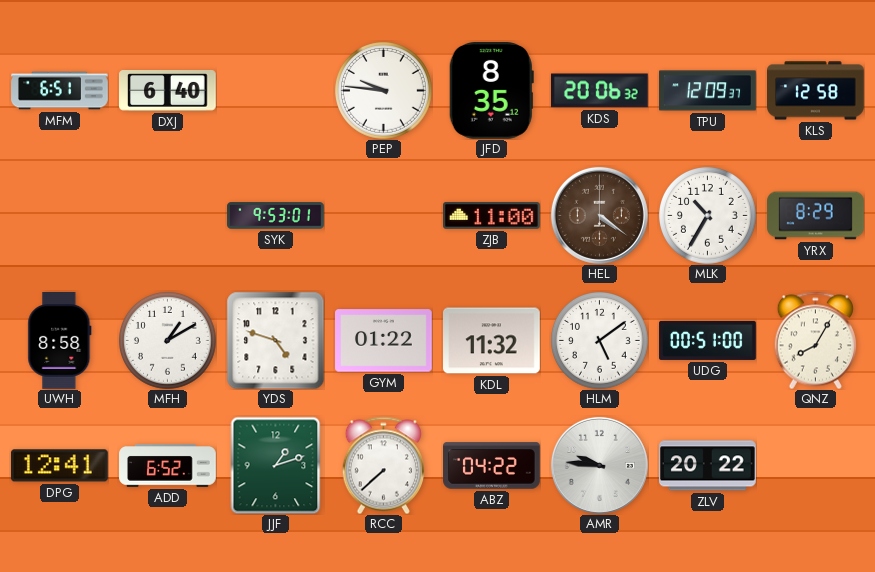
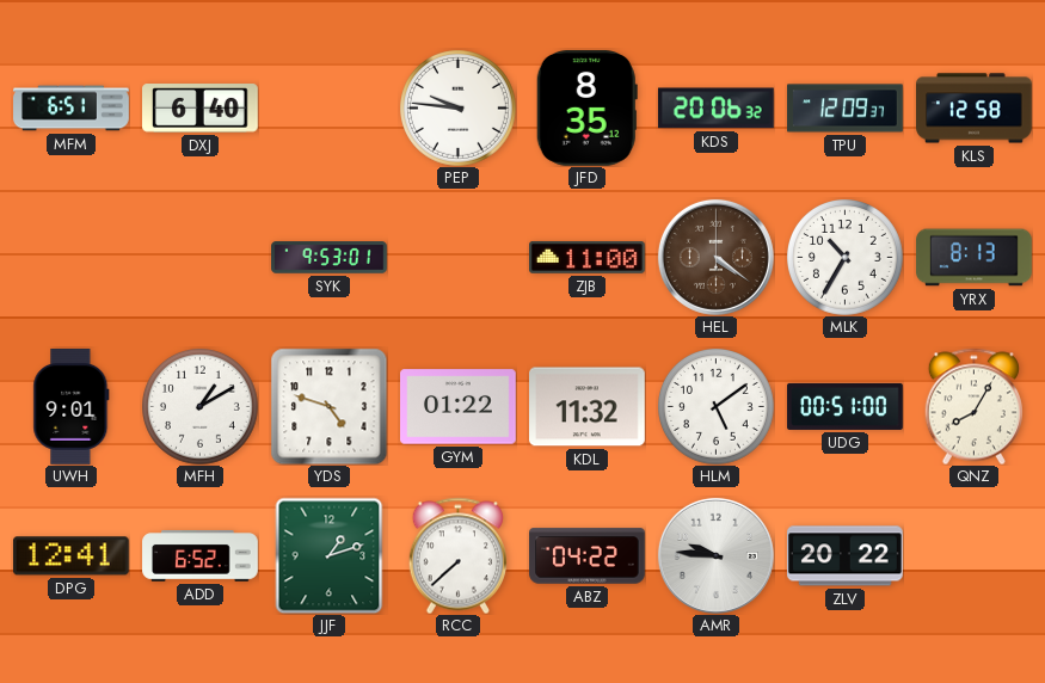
YRX: 8:29 -> 8:13
UWH: 8:58 -> 9:01
